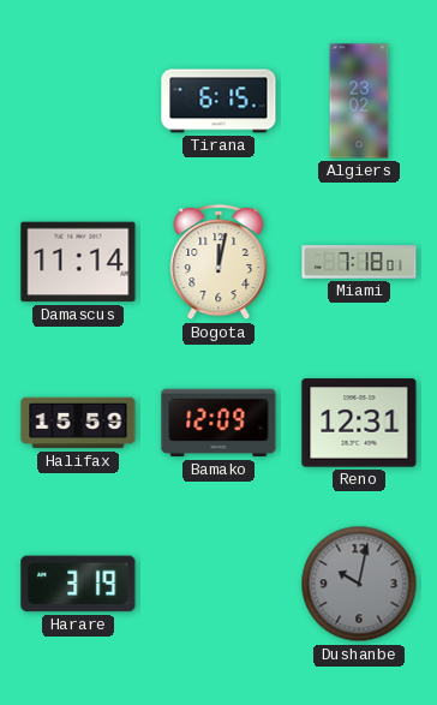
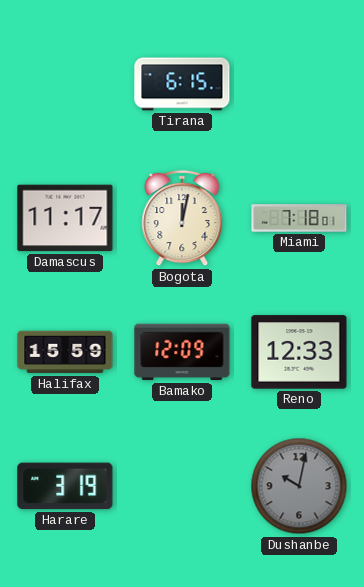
Algiers: 23:02 -> none
Damascus: 11:14 -> 11:17
Reno: 12:31 -> 12:33
